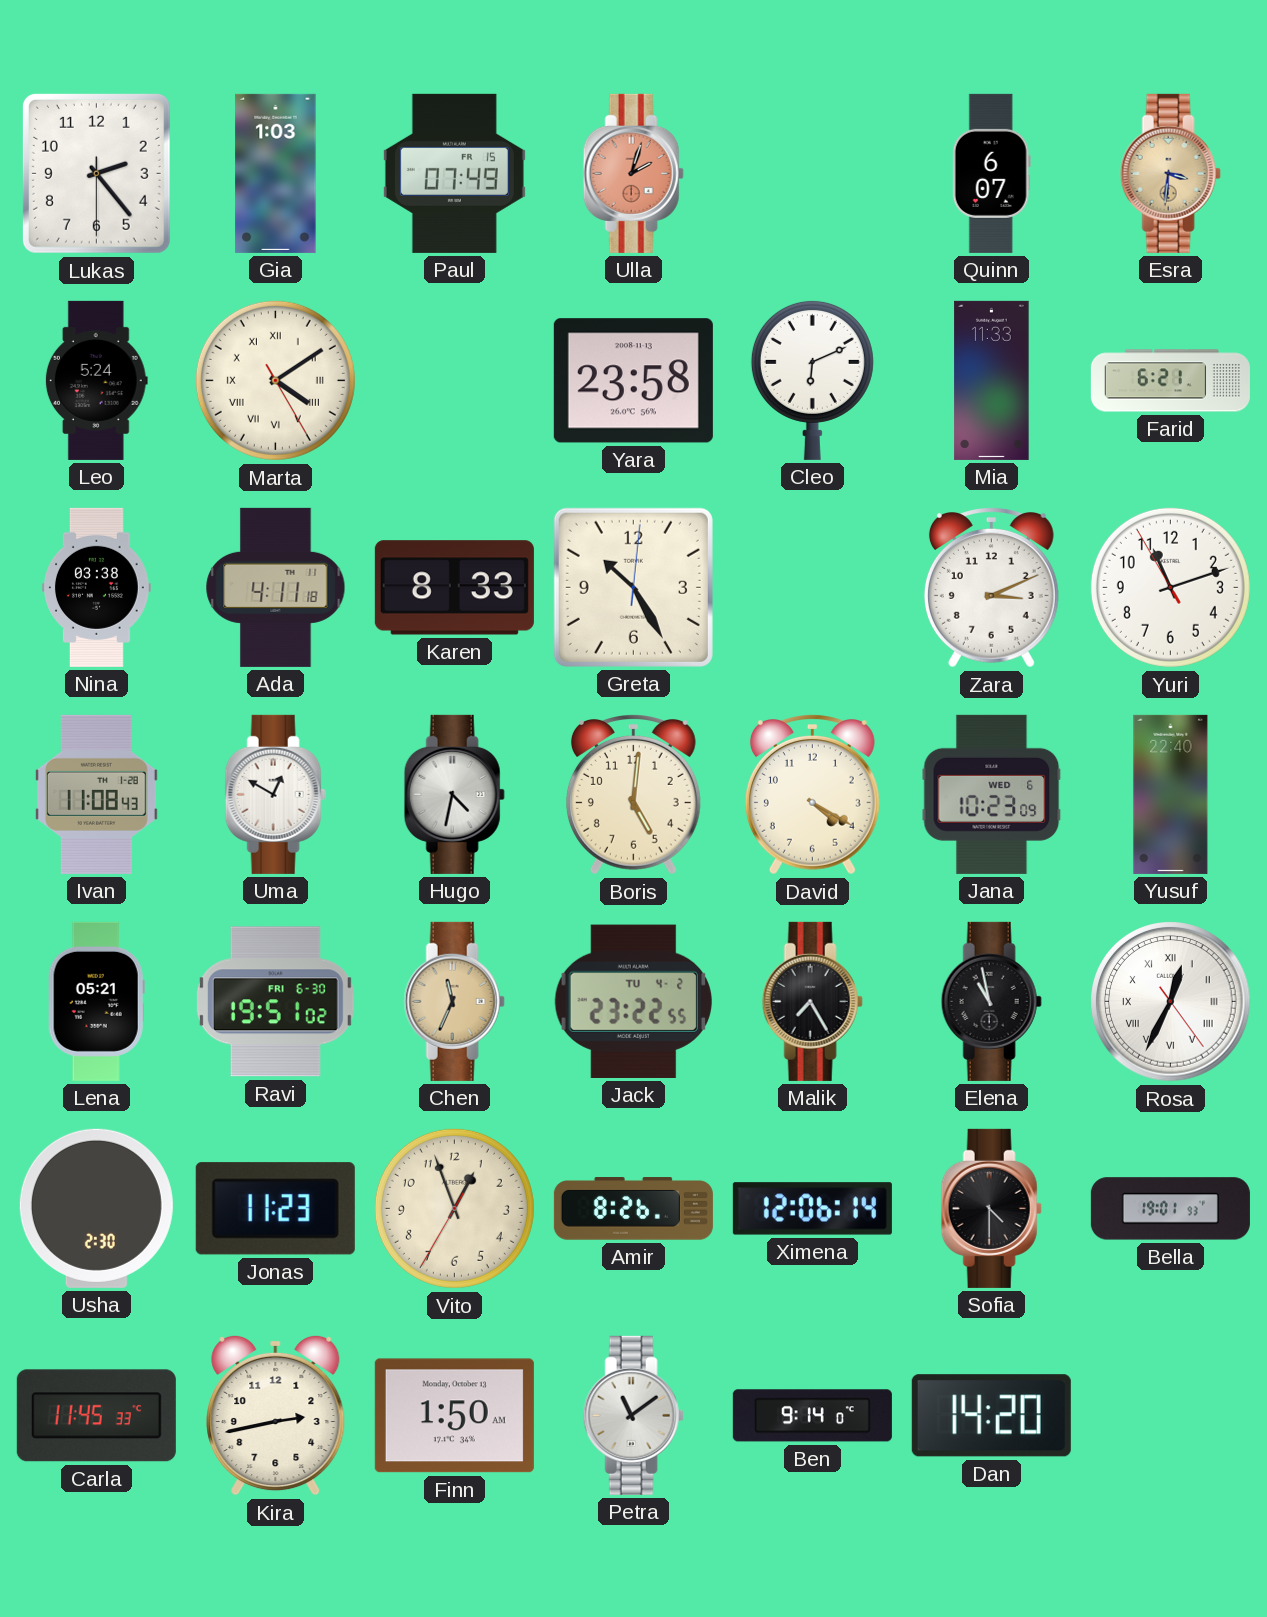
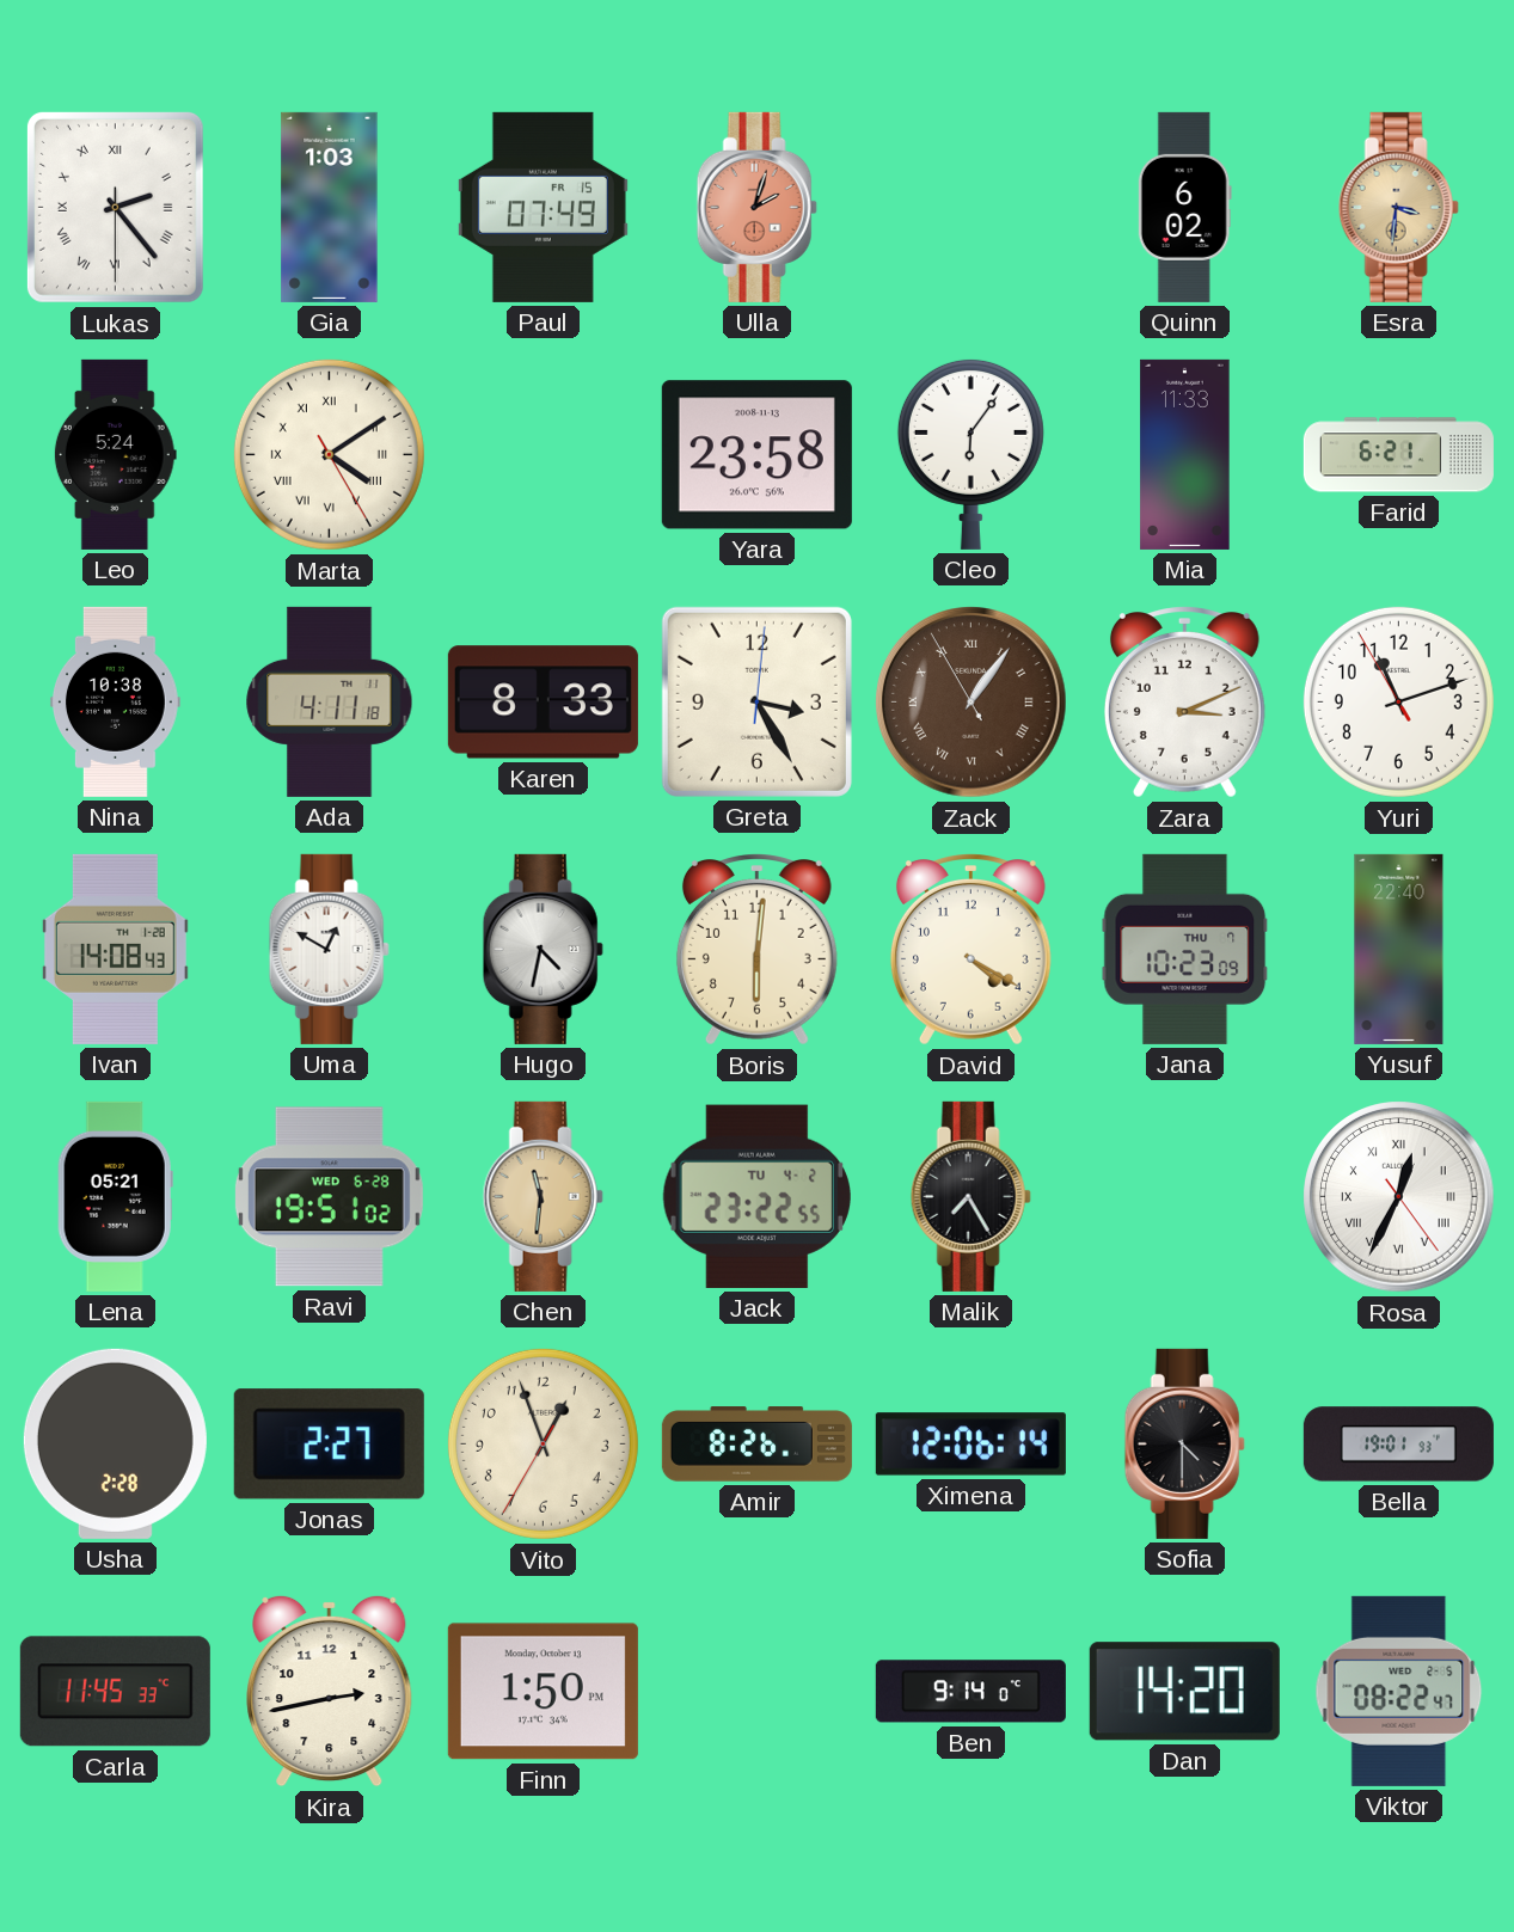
Lukas numerals: Arabic -> Roman
Quinn: 6:07 -> 6:02
Cleo: 6:11 -> 6:06
Nina: 03:38 -> 10:38
Greta: 10:25 -> 3:25
Zack: none -> 1:05
Ivan: 11:08 -> 14:08
Boris: 5:01 -> 6:01
Jana date: WED 6 -> THU 7
Ravi date: FRI 6-30 -> WED 6-28
Chen: 11:34 -> 11:31
Elena: 10:58 -> none
Usha: 2:30 -> 2:28
Jonas: 11:23 -> 2:27
Finn: 1:50 AM -> 1:50 PM
Petra: 11:09 -> none
Viktor: none -> 08:22
